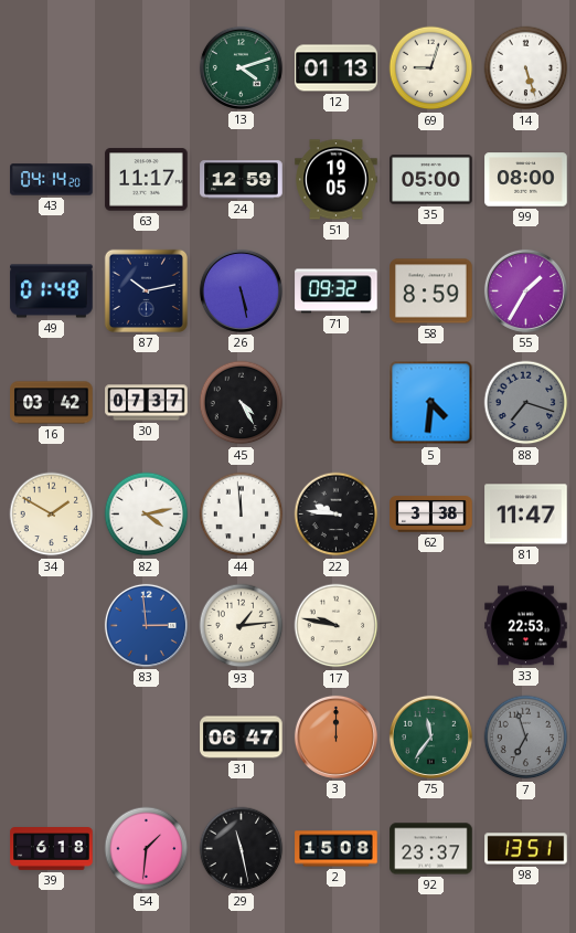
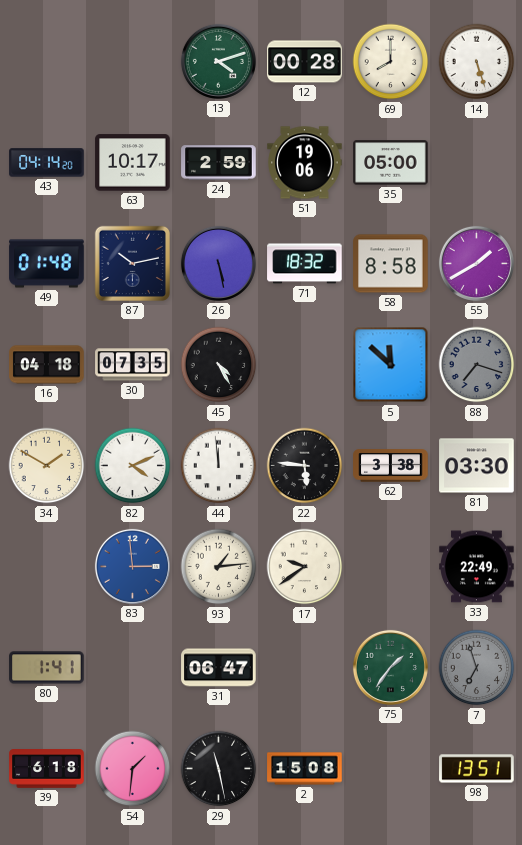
12: 01:13 -> 00:28
69: 9:03 -> 8:00
63: 11:17 -> 10:17
24: 12:59 -> 2:59
51: 19:05 -> 19:06
99: 08:00 -> none
71: 09:32 -> 18:32
58: 8:59 -> 8:58
55: 1:35 -> 1:40
16: 03:42 -> 04:18
30: 07:37 -> 07:35
5: 4:31 -> 11:52
82: 4:13 -> 4:11
22: 9:46 -> 5:46
81: 11:47 -> 03:30
17: 9:47 -> 9:39
33: 22:53 -> 22:49
80: none -> 1:41
3: 12:00 -> none
75: 11:36 -> 1:36
92: 23:37 -> none
